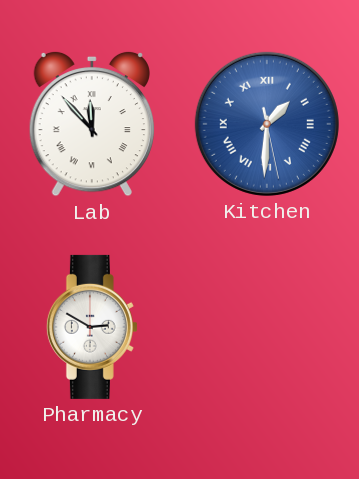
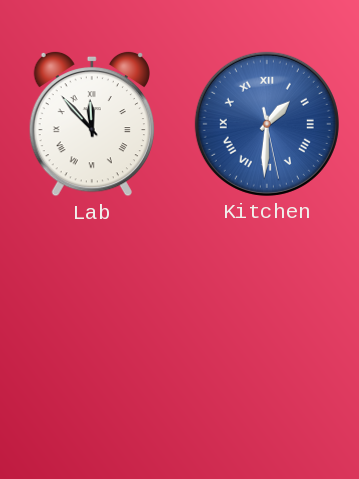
Pharmacy: 2:50 -> none
